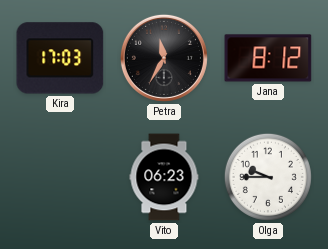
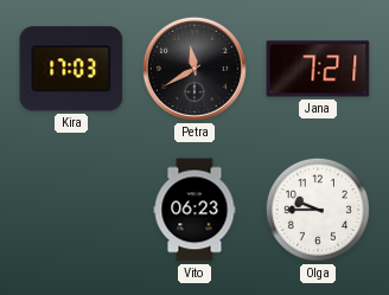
Petra: 11:35 -> 11:40
Jana: 8:12 -> 7:21
